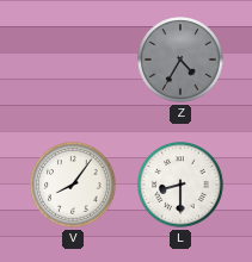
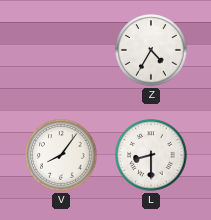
Z dial: grey -> white
